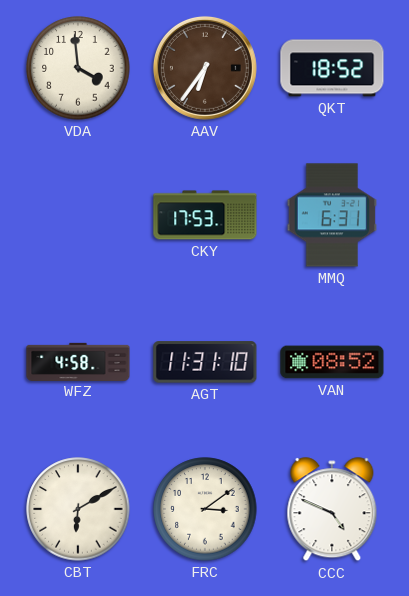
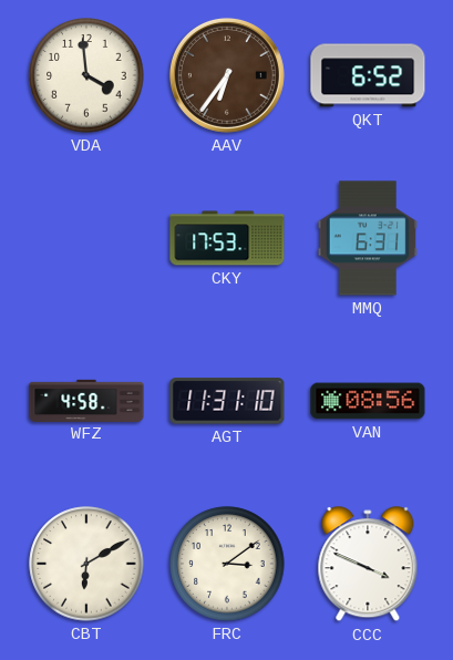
QKT: 18:52 -> 6:52
VAN: 08:52 -> 08:56
CCC: 4:49 -> 3:49
